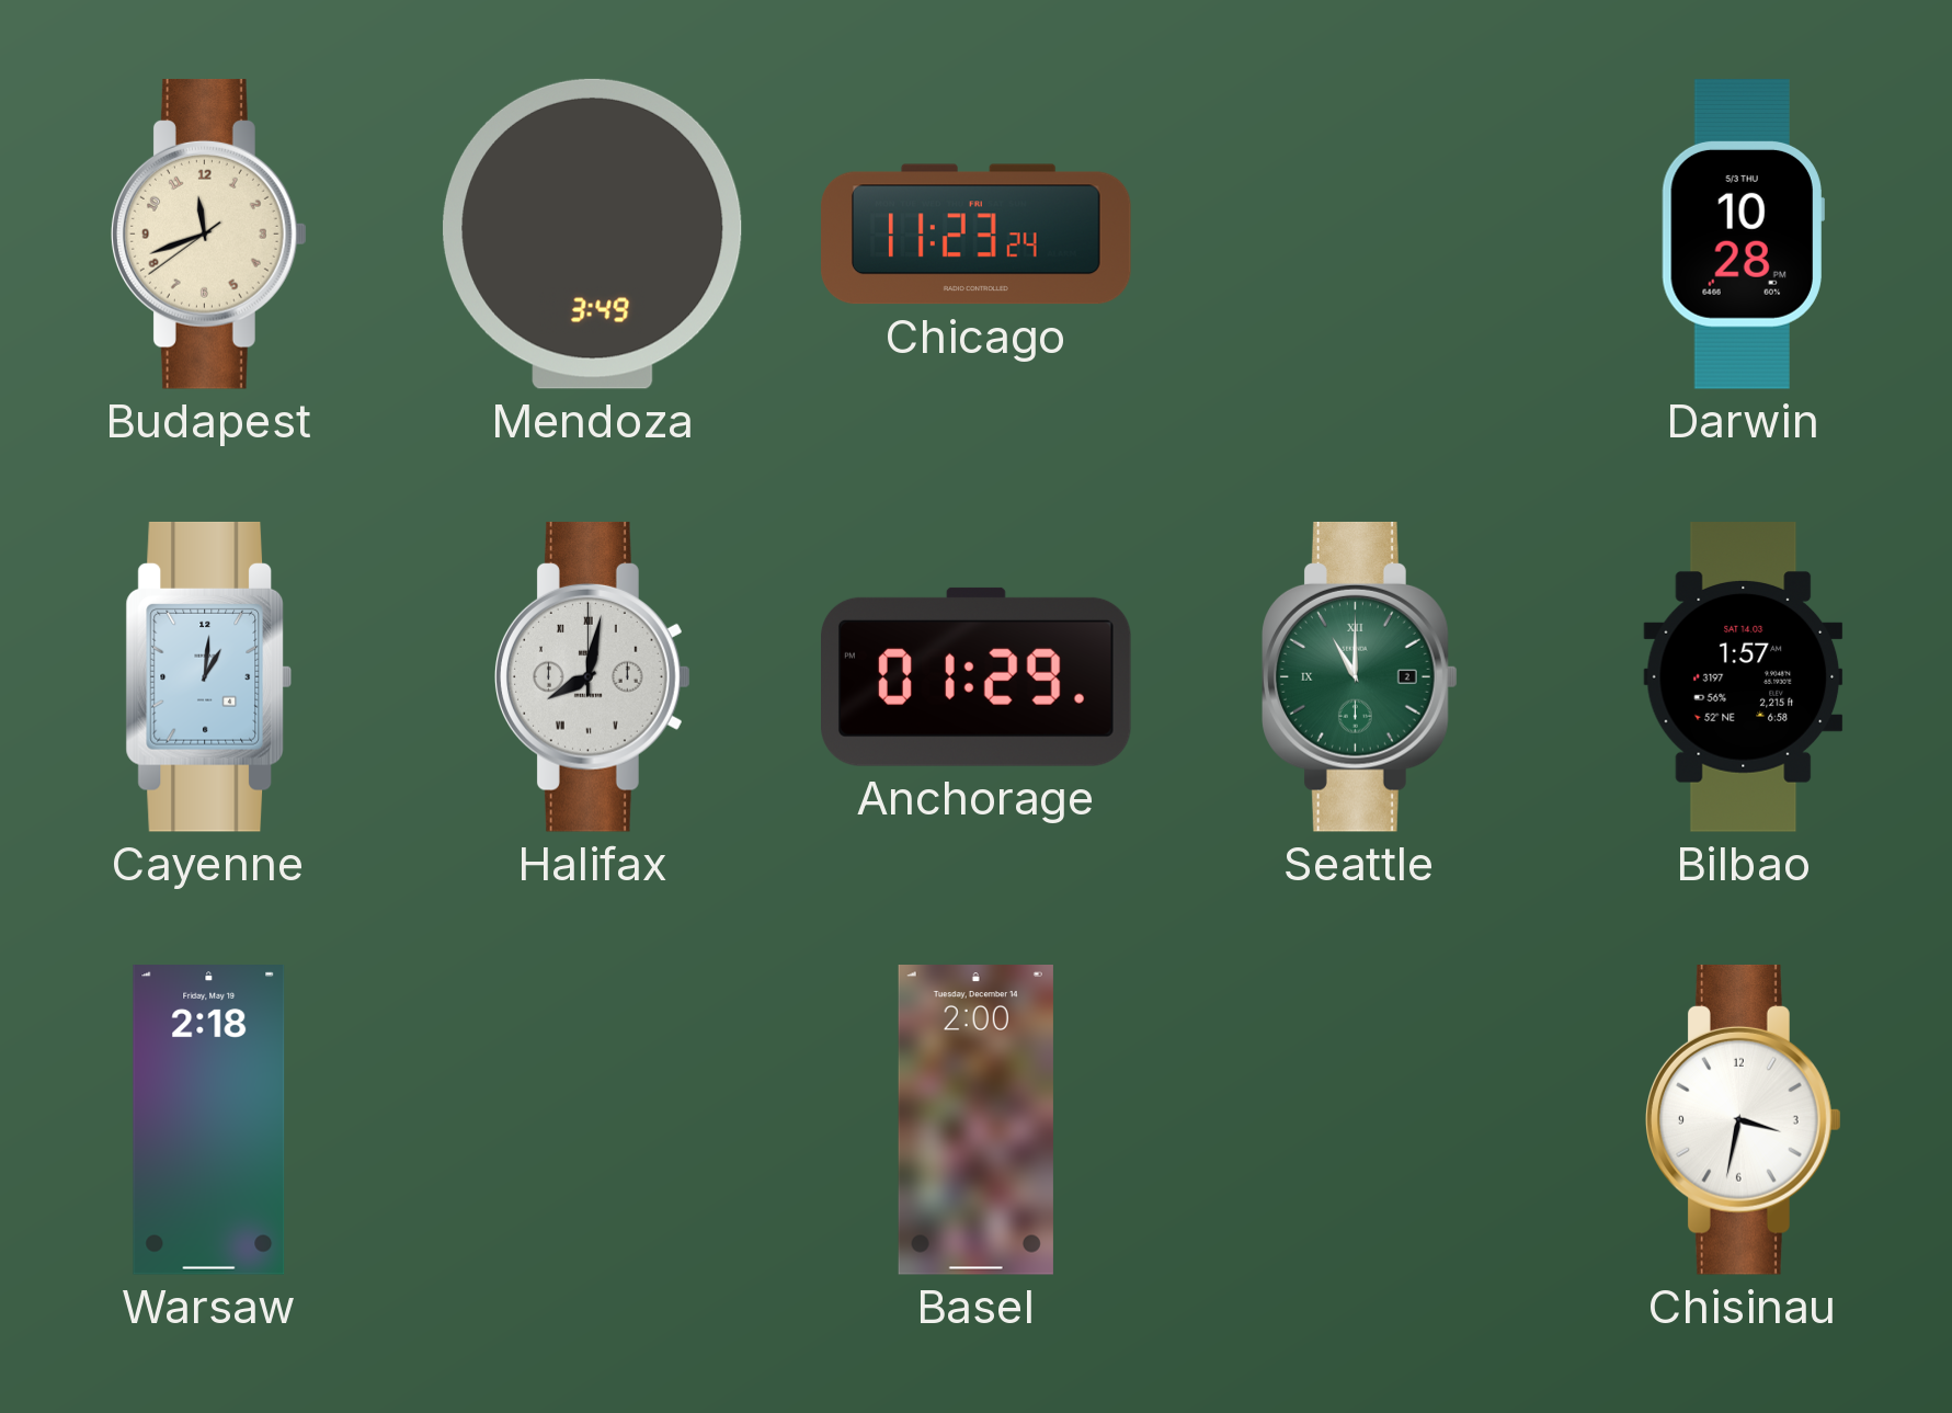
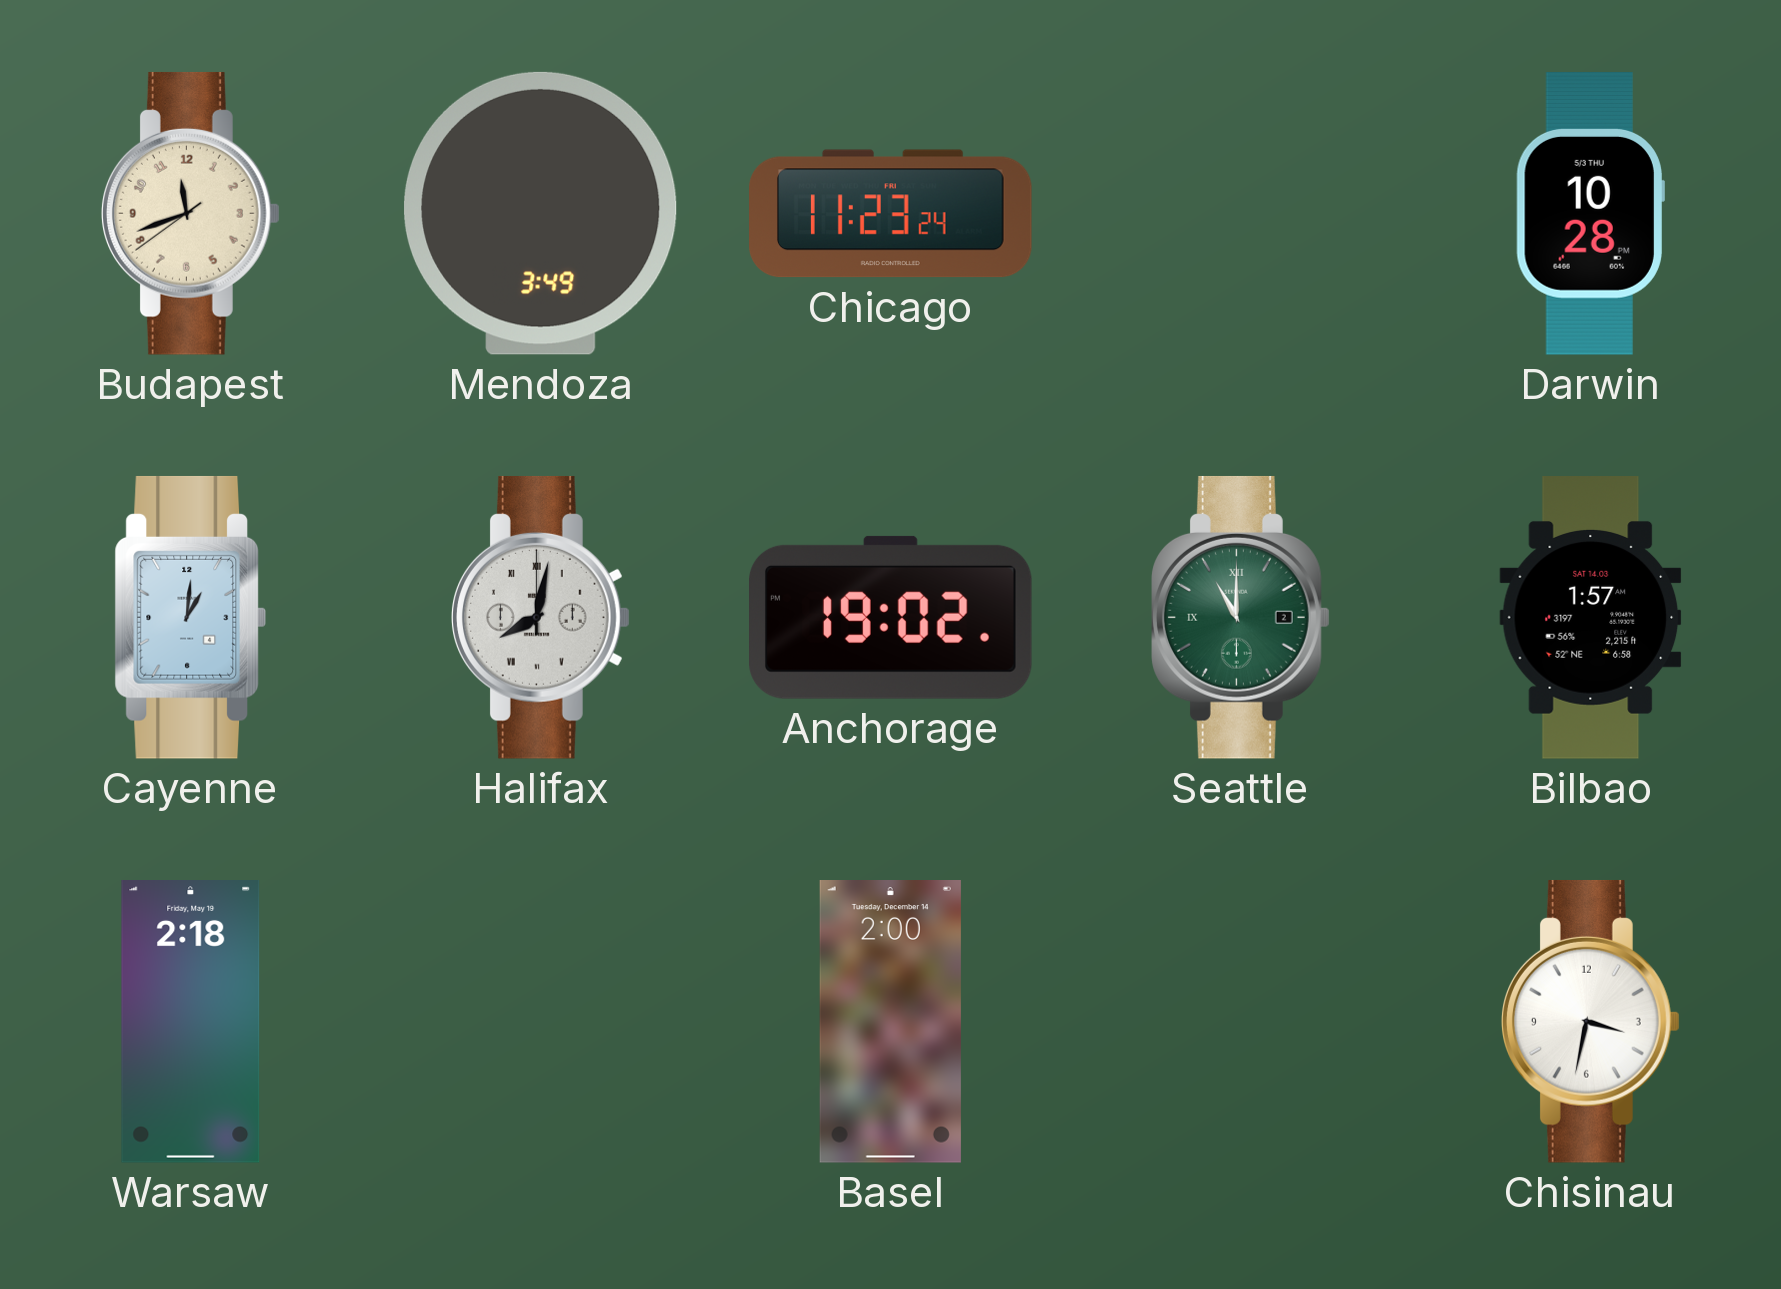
Anchorage: 01:29 -> 19:02
